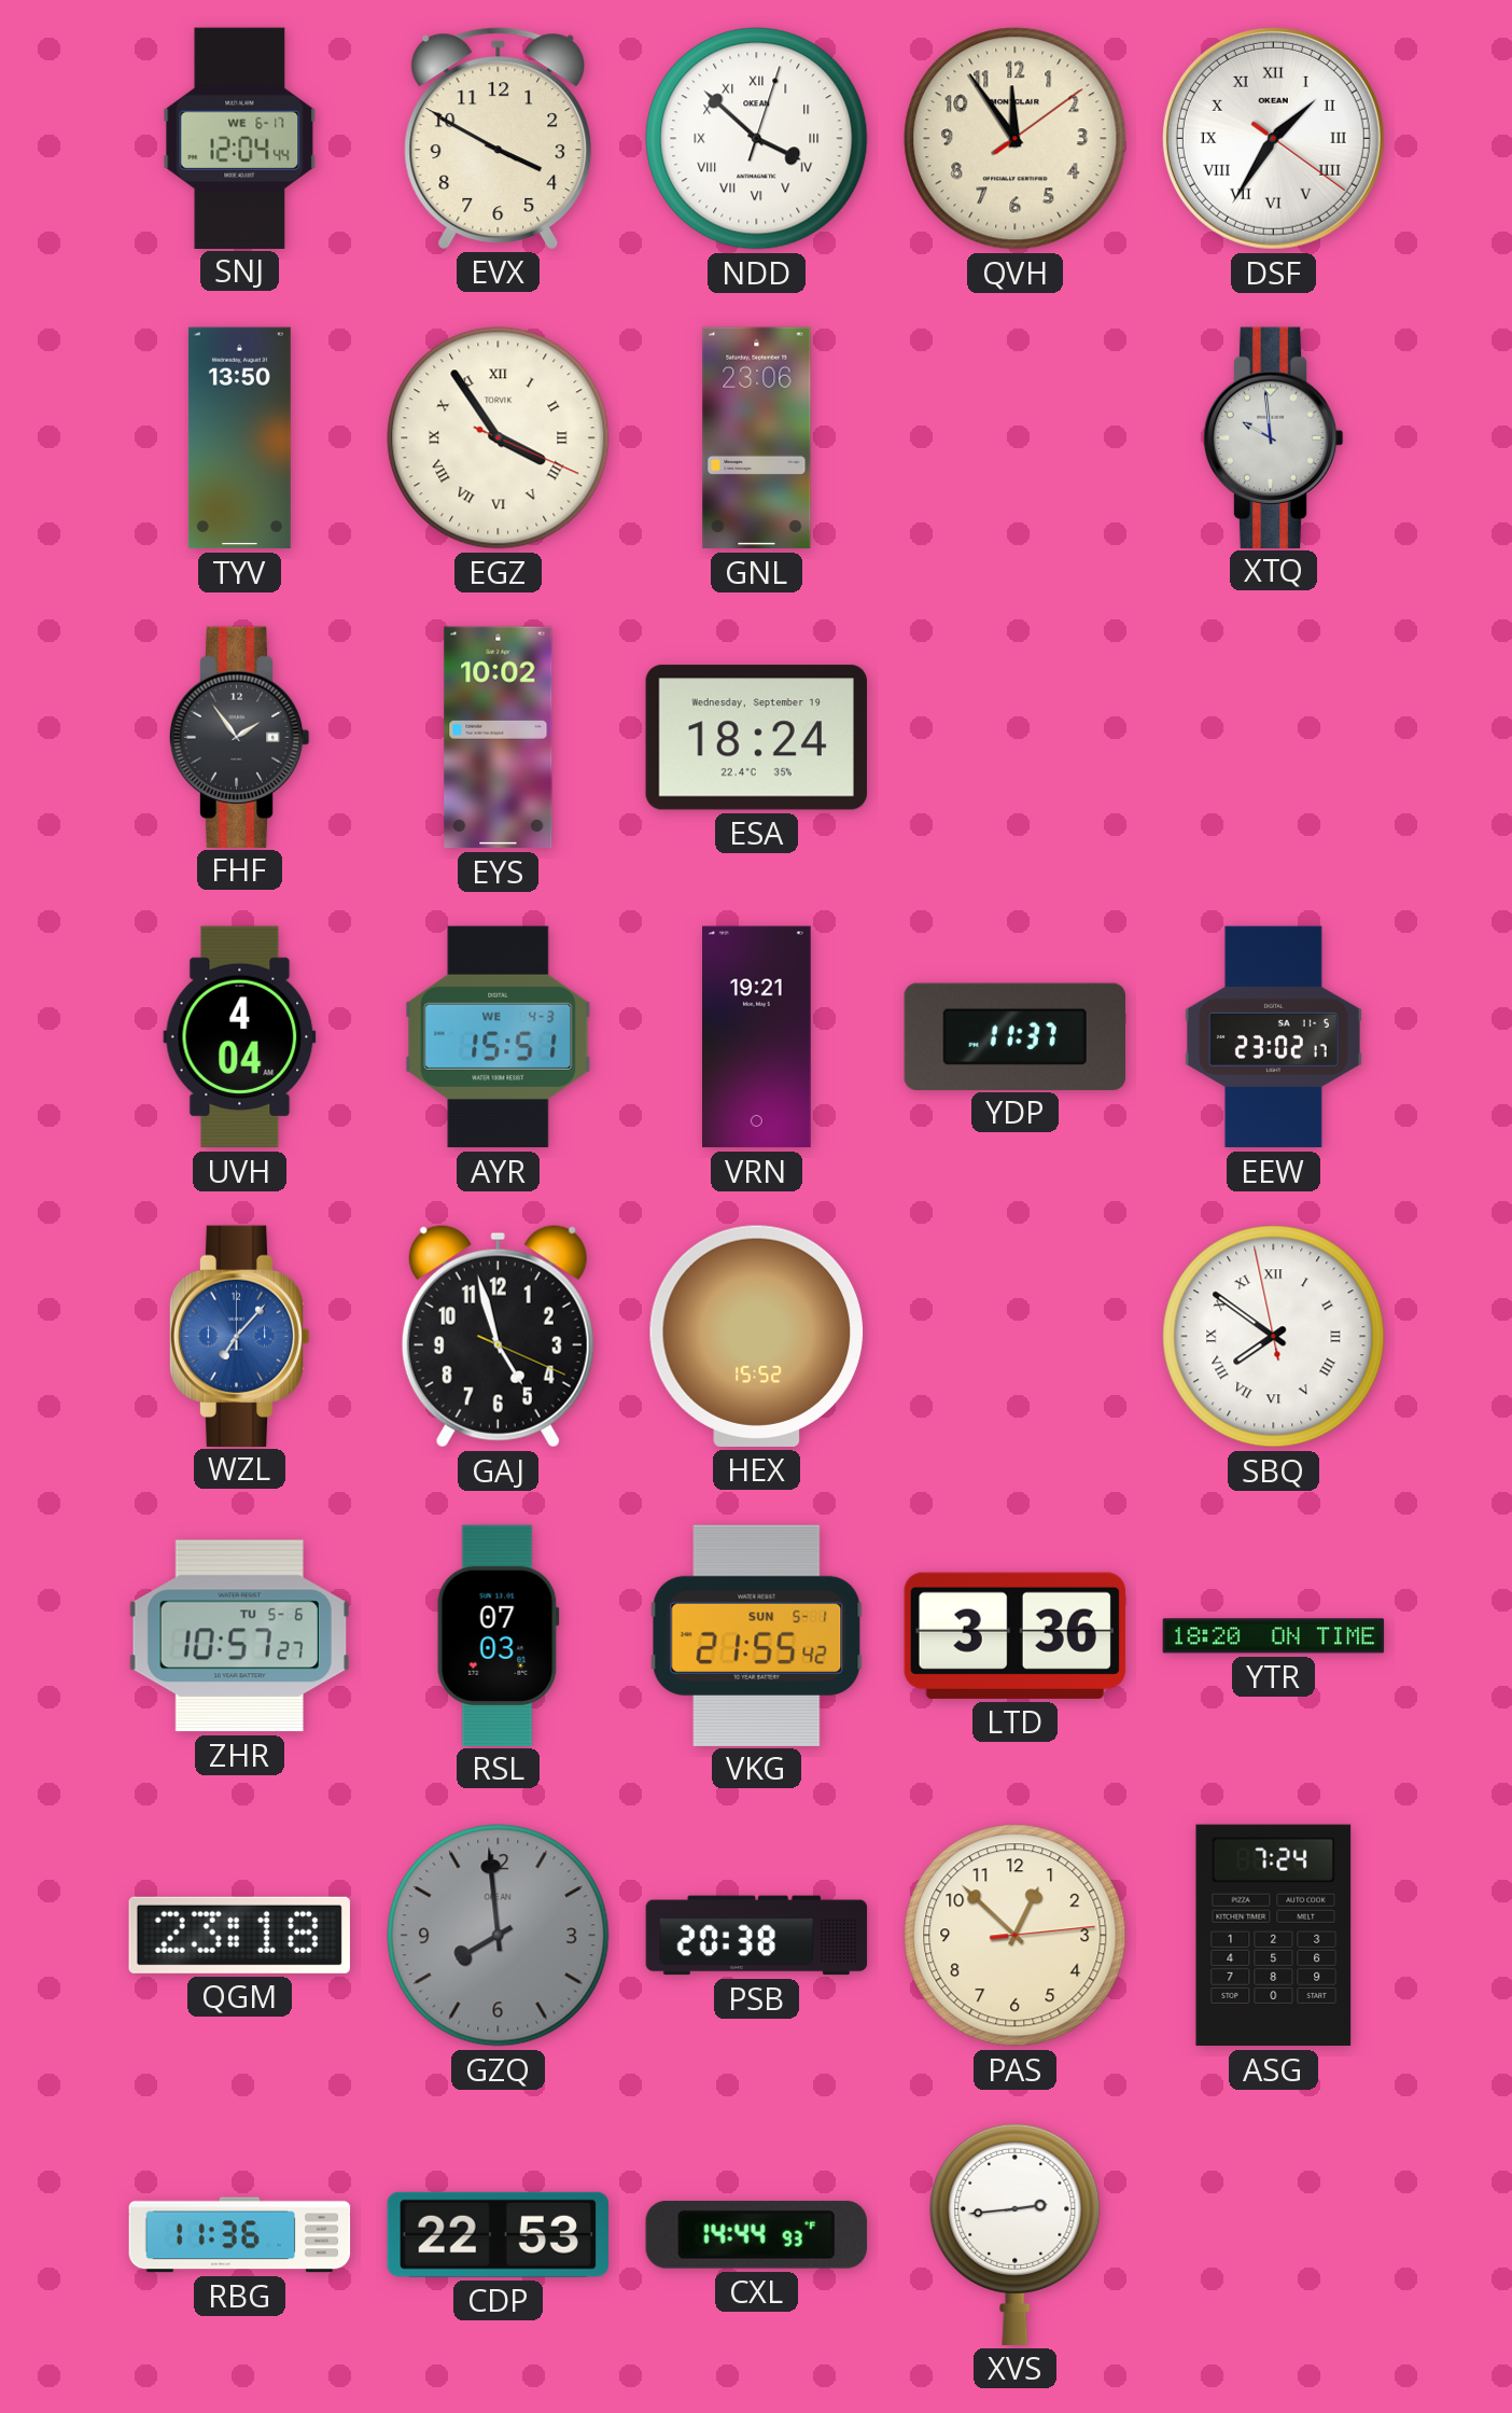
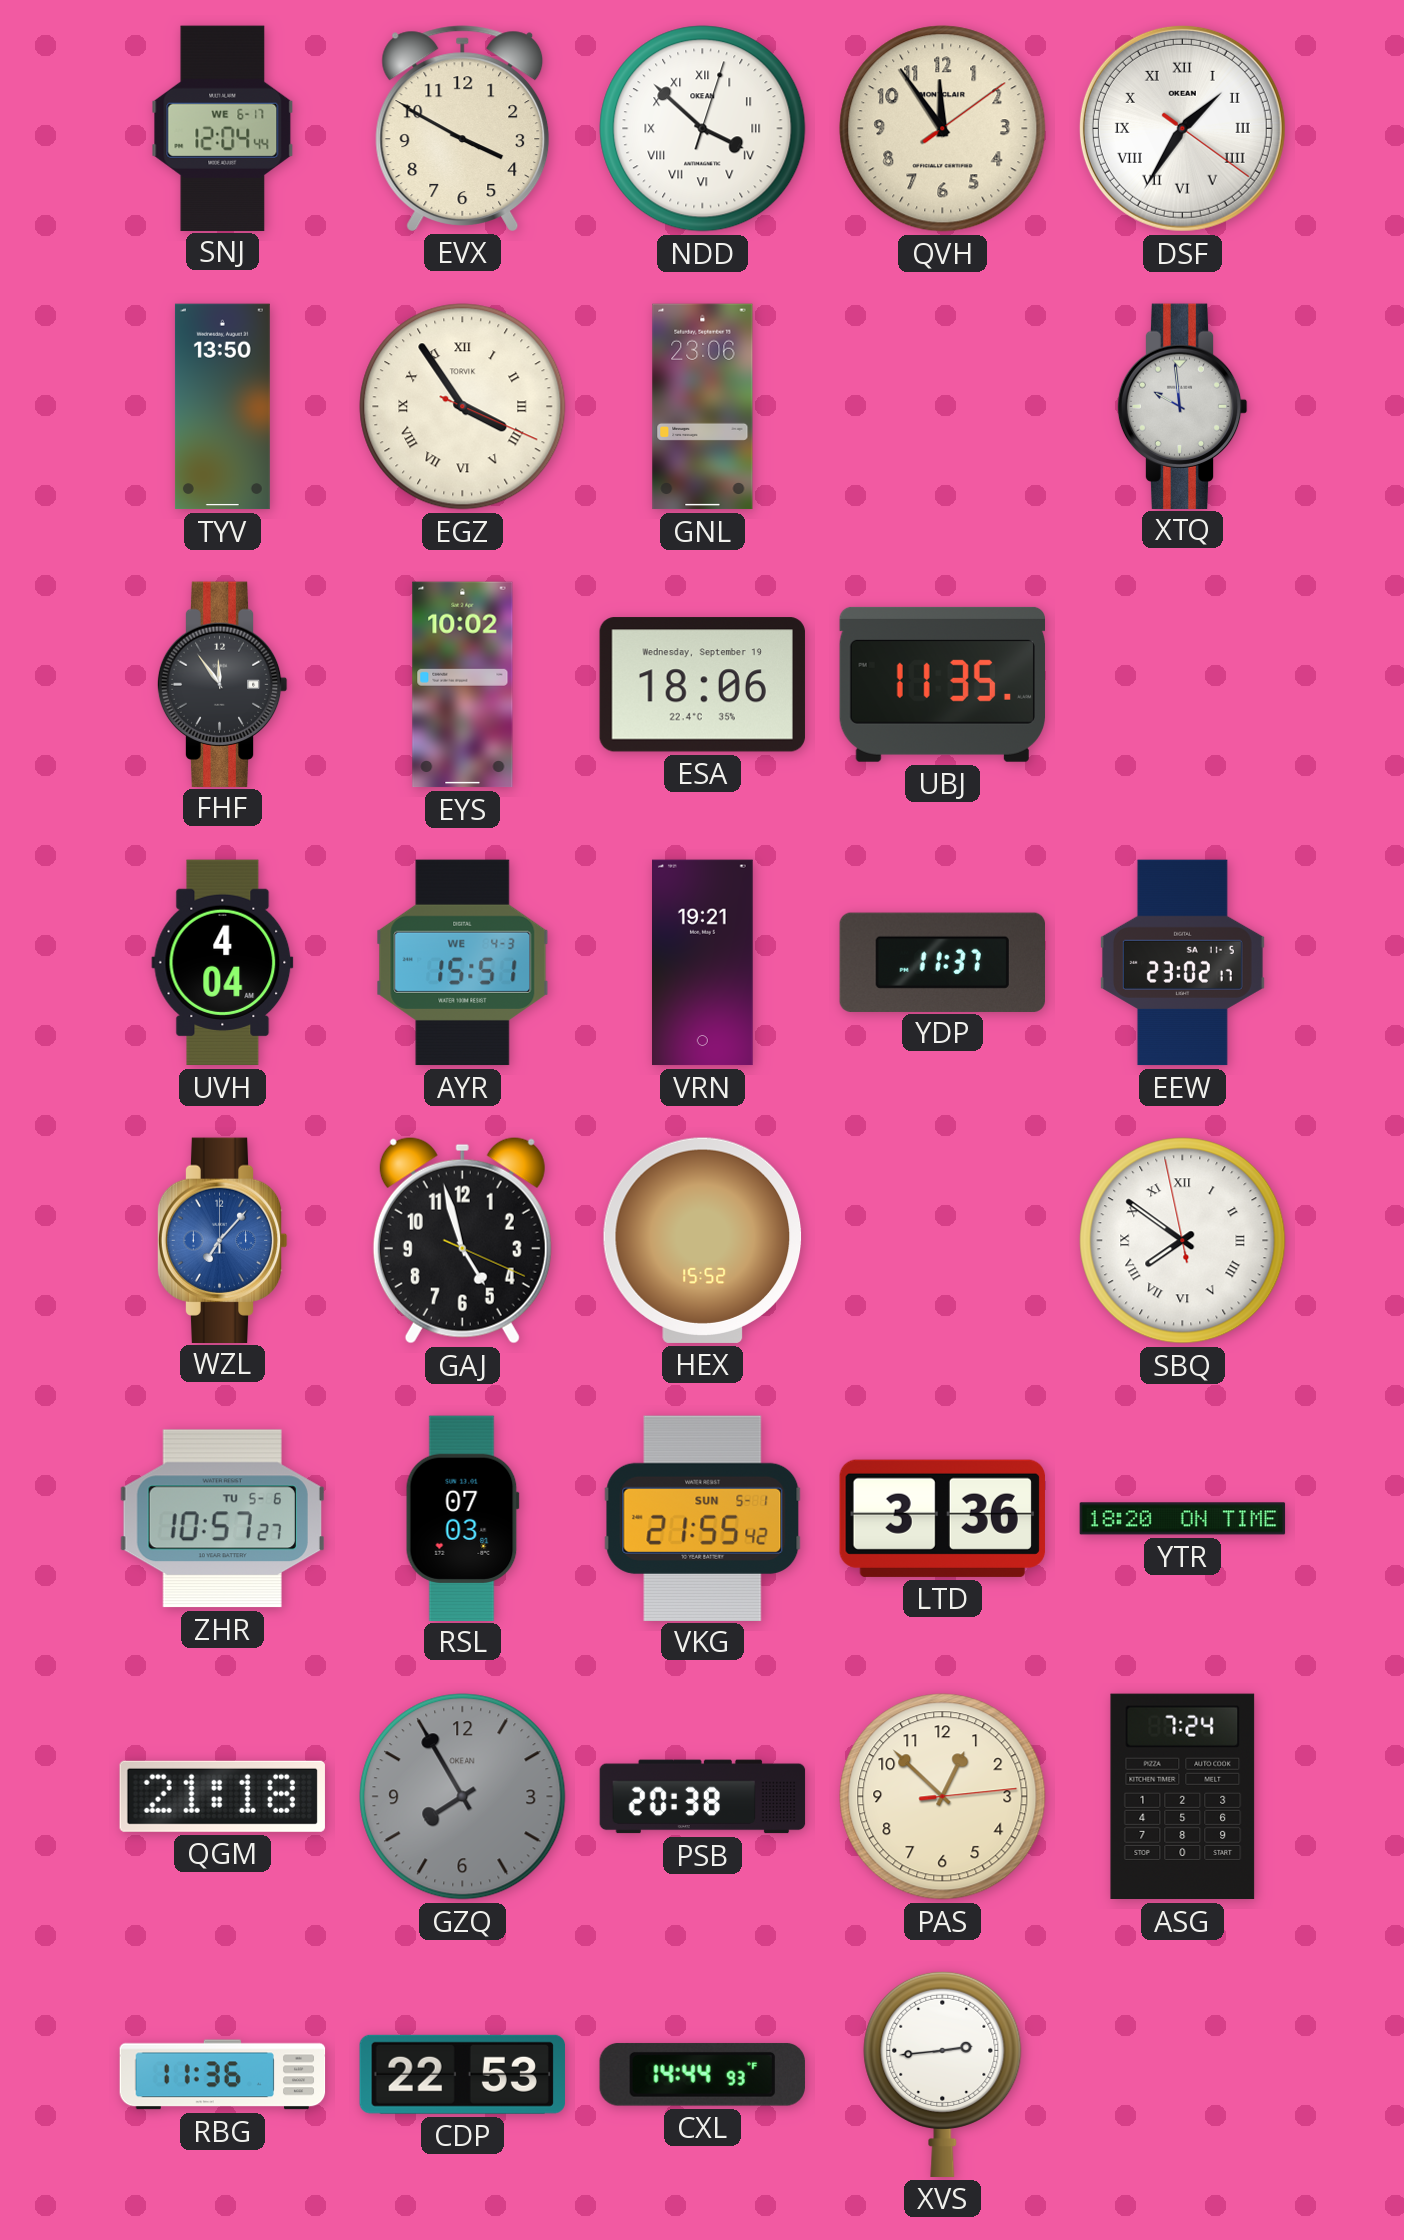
FHF: 1:54 -> 11:54
ESA: 18:24 -> 18:06
UBJ: none -> 11:35
QGM: 23:18 -> 21:18
GZQ: 7:59 -> 7:55
